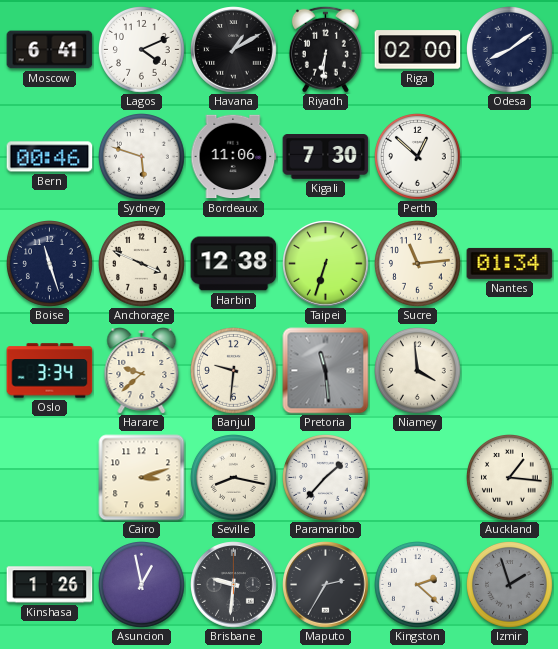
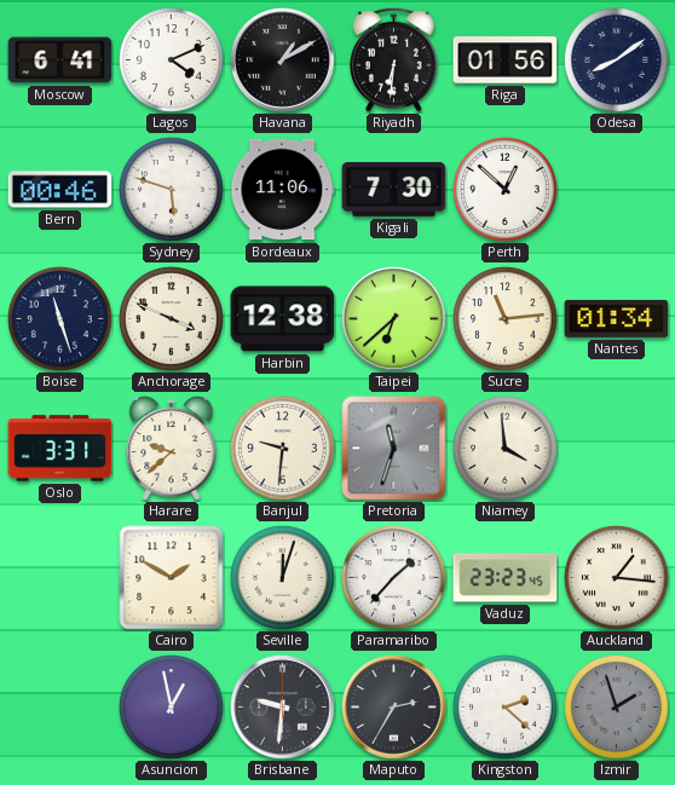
Riga: 02:00 -> 01:56
Taipei: 6:33 -> 6:38
Oslo: 3:34 -> 3:31
Pretoria: 11:29 -> 11:33
Cairo: 3:12 -> 1:50
Seville: 8:17 -> 12:03
Vaduz: none -> 23:23
Kinshasa: 1:26 -> none
